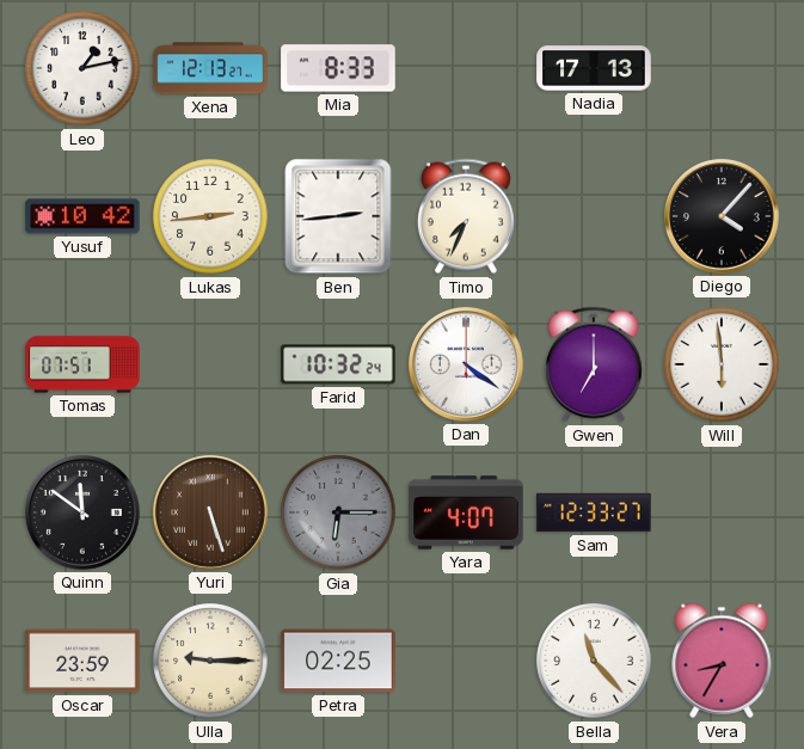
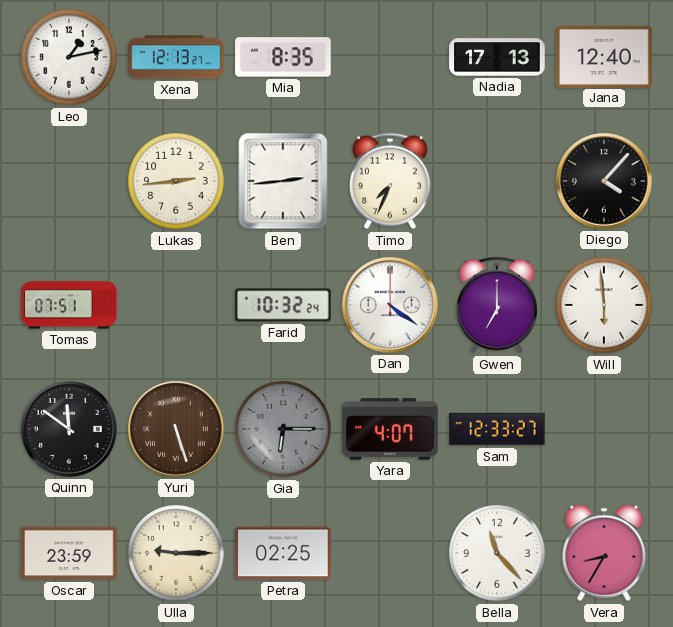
Mia: 8:33 -> 8:35
Jana: none -> 12:40
Yusuf: 10:42 -> none
